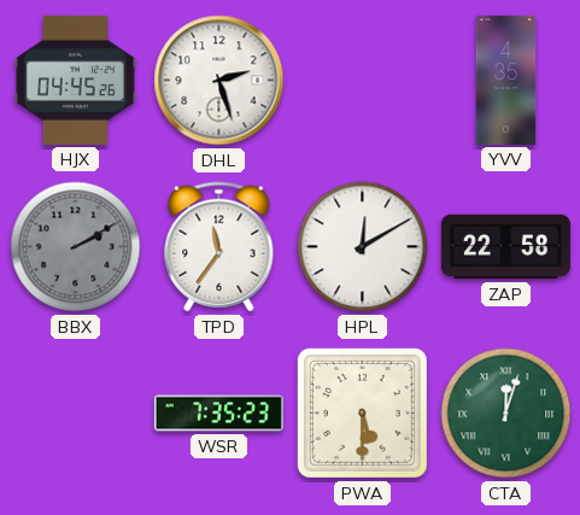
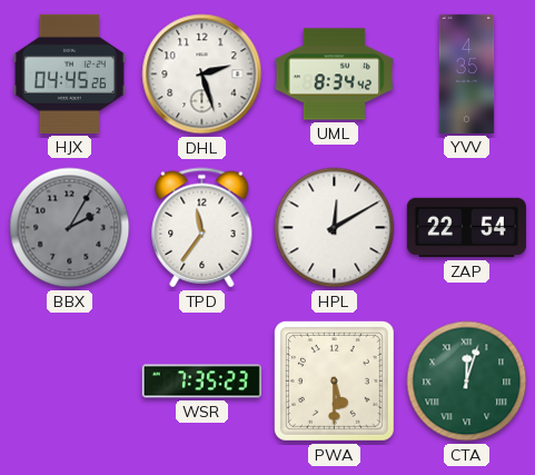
UML: none -> 8:34
BBX: 2:10 -> 2:05
ZAP: 22:58 -> 22:54
